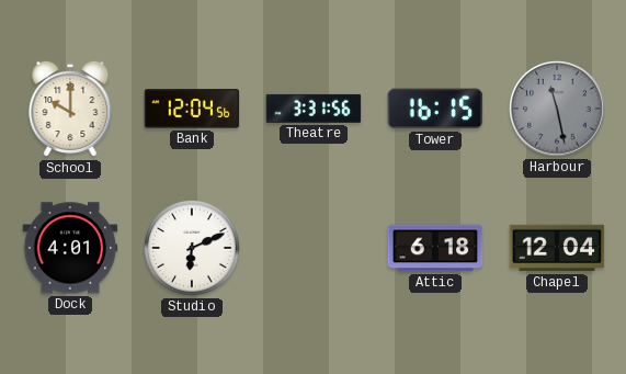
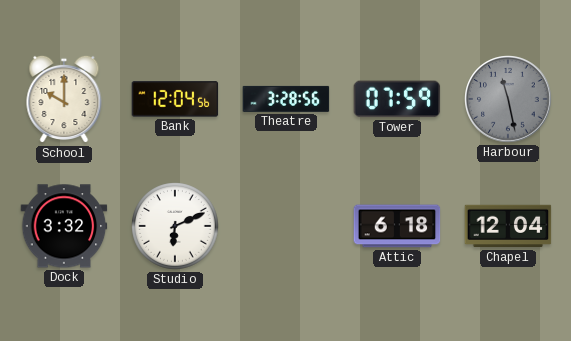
Theatre: 3:31 -> 3:28
Tower: 16:15 -> 07:59
Dock: 4:01 -> 3:32
